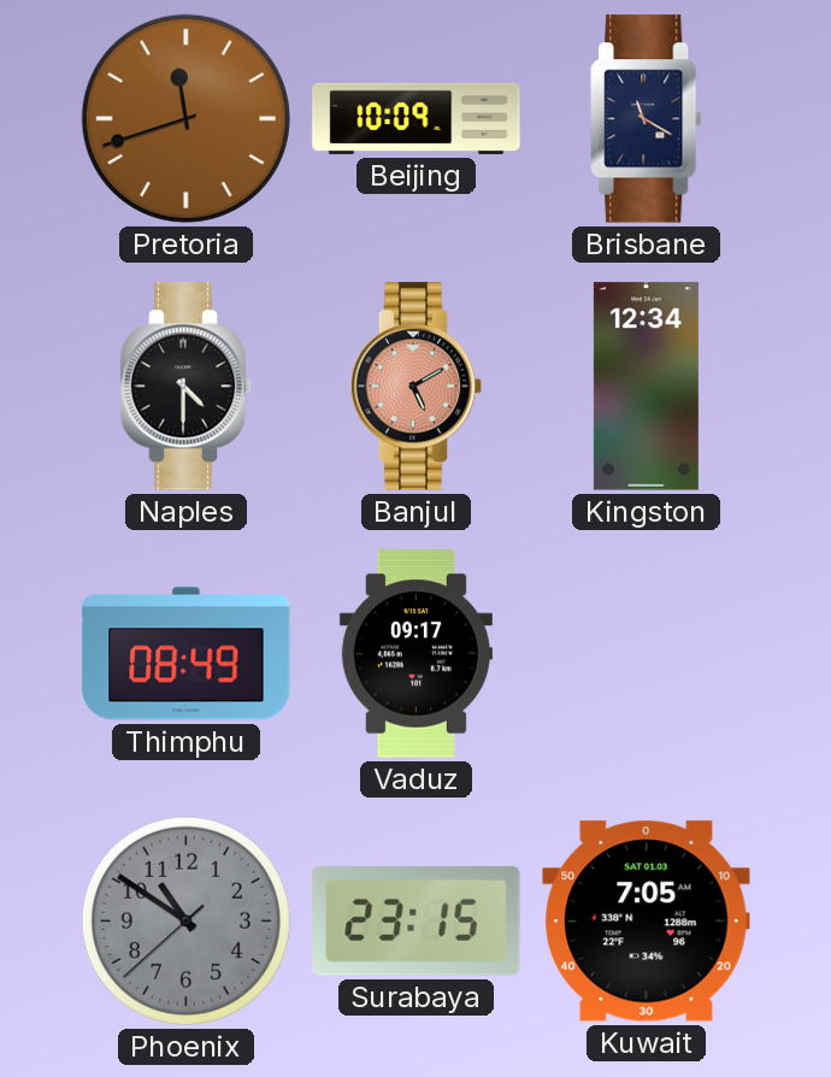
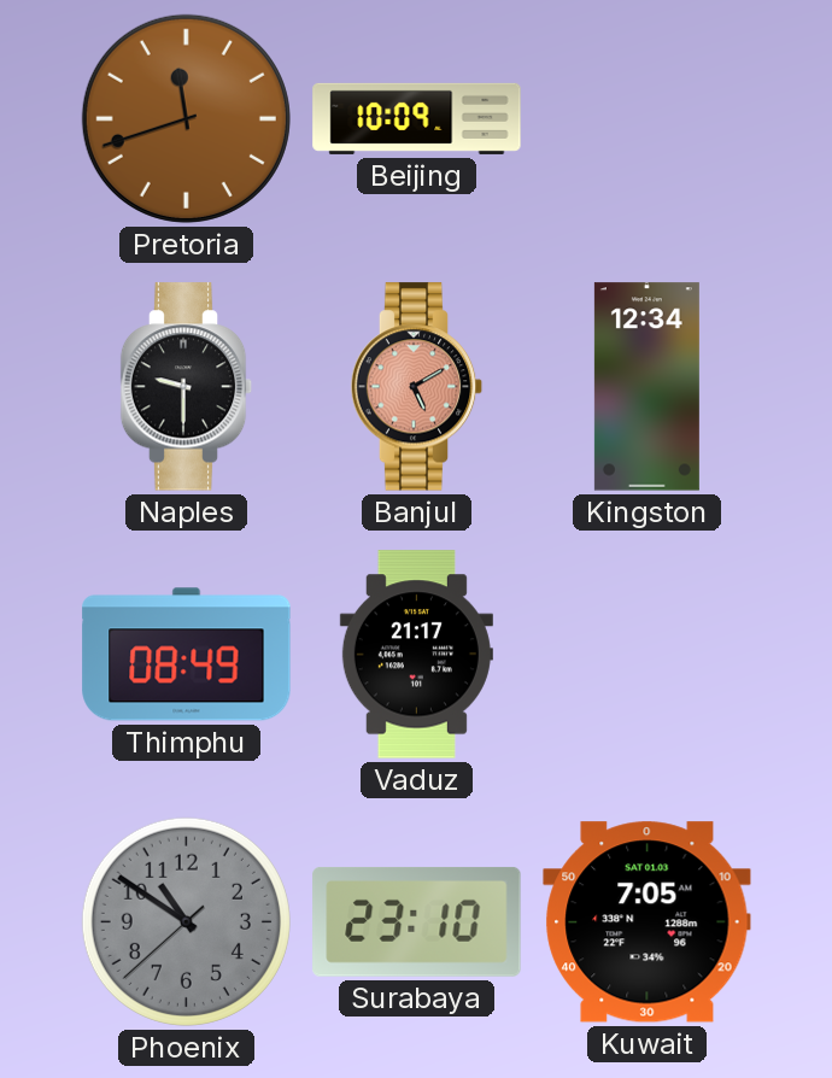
Brisbane: 11:20 -> none
Naples: 4:30 -> 9:30
Vaduz: 09:17 -> 21:17
Surabaya: 23:15 -> 23:10
